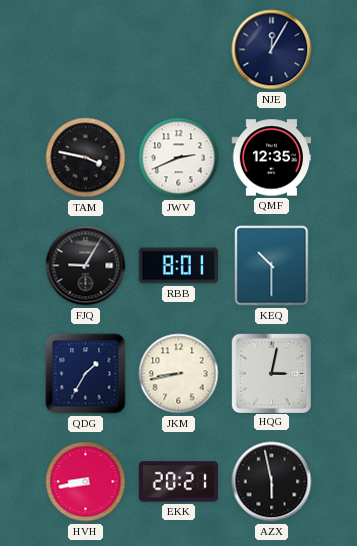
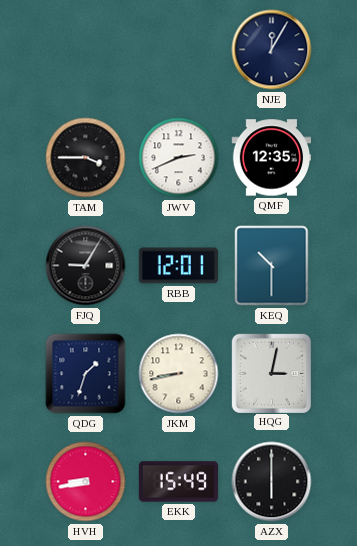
TAM: 3:47 -> 3:45
RBB: 8:01 -> 12:01
QDG: 1:35 -> 1:33
EKK: 20:21 -> 15:49
AZX: 5:58 -> 6:00
